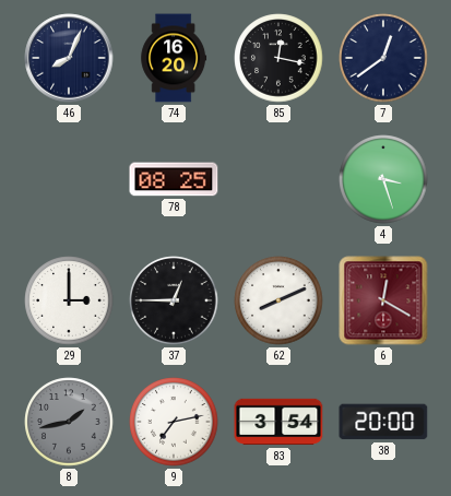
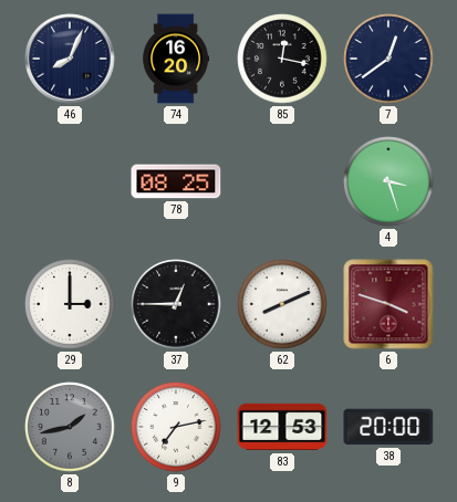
6: 12:20 -> 3:48
83: 3:54 -> 12:53
